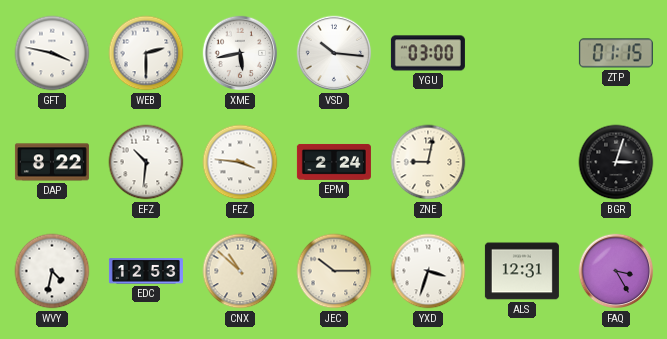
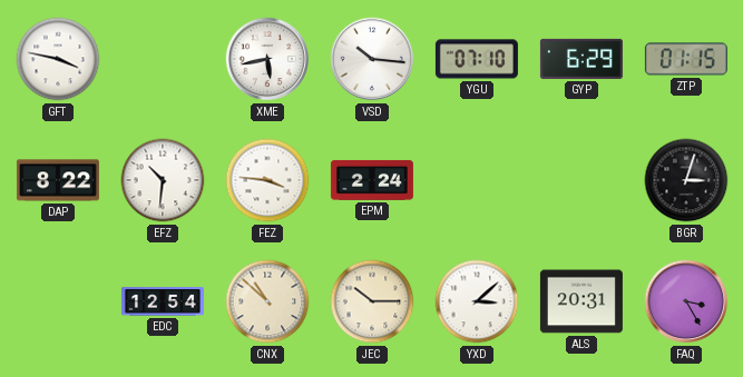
WEB: 2:30 -> none
YGU: 03:00 -> 07:10
GYP: none -> 6:29
ZNE: 9:02 -> none
WVY: 4:32 -> none
EDC: 12:53 -> 12:54
YXD: 3:33 -> 3:08
ALS: 12:31 -> 20:31
